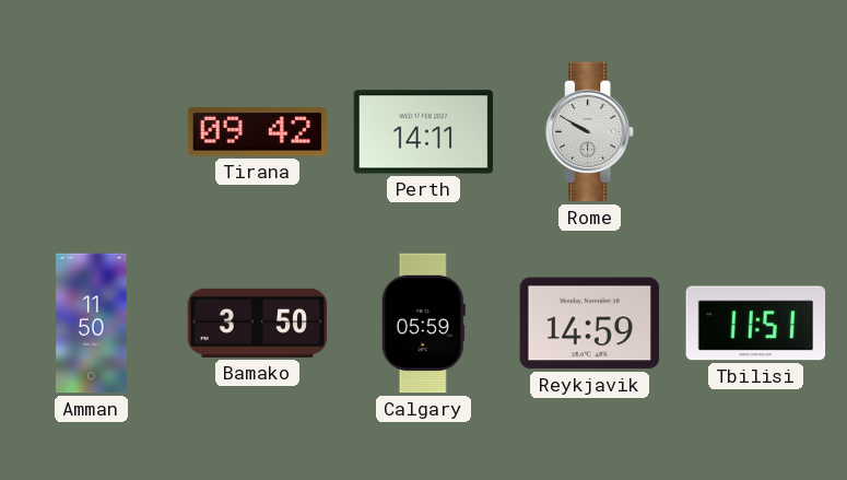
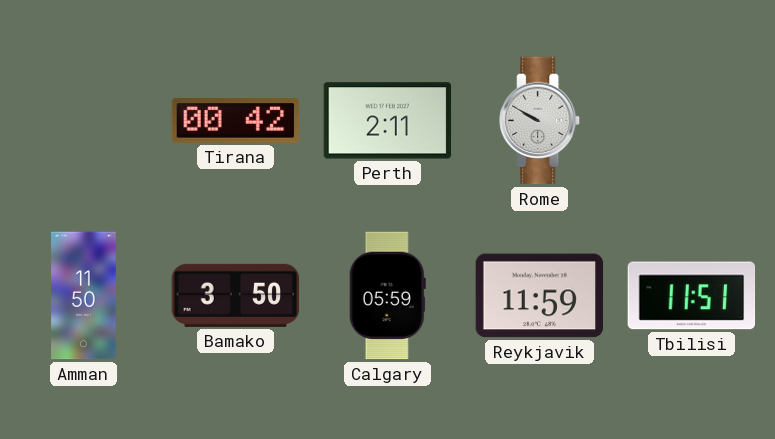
Tirana: 09:42 -> 00:42
Perth: 14:11 -> 2:11
Reykjavik: 14:59 -> 11:59
